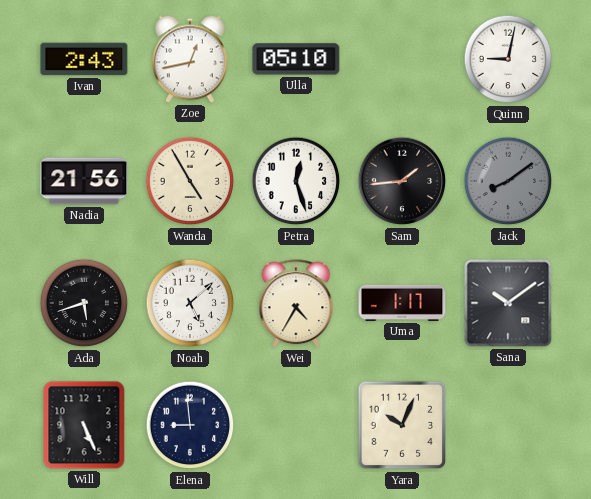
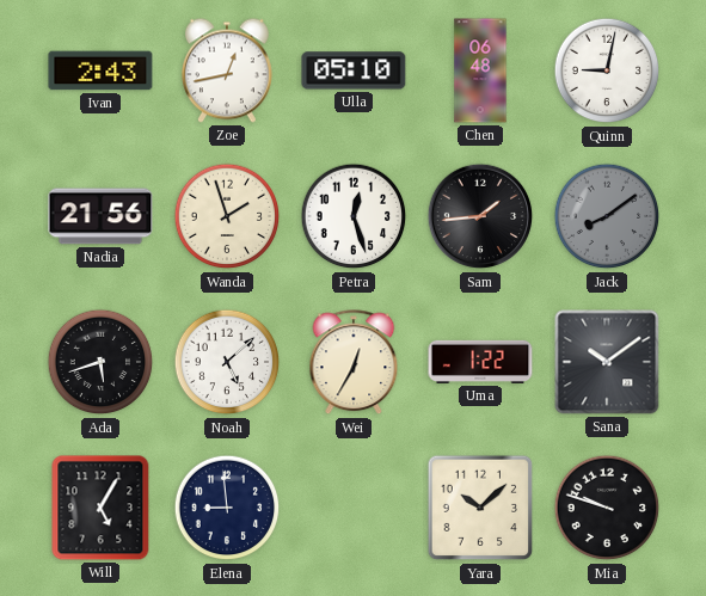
Chen: none -> 06:48
Wanda: 4:55 -> 1:57
Wei: 4:35 -> 12:35
Uma: 1:17 -> 1:22
Will: 5:26 -> 5:05
Yara: 10:04 -> 10:08
Mia: none -> 9:48
